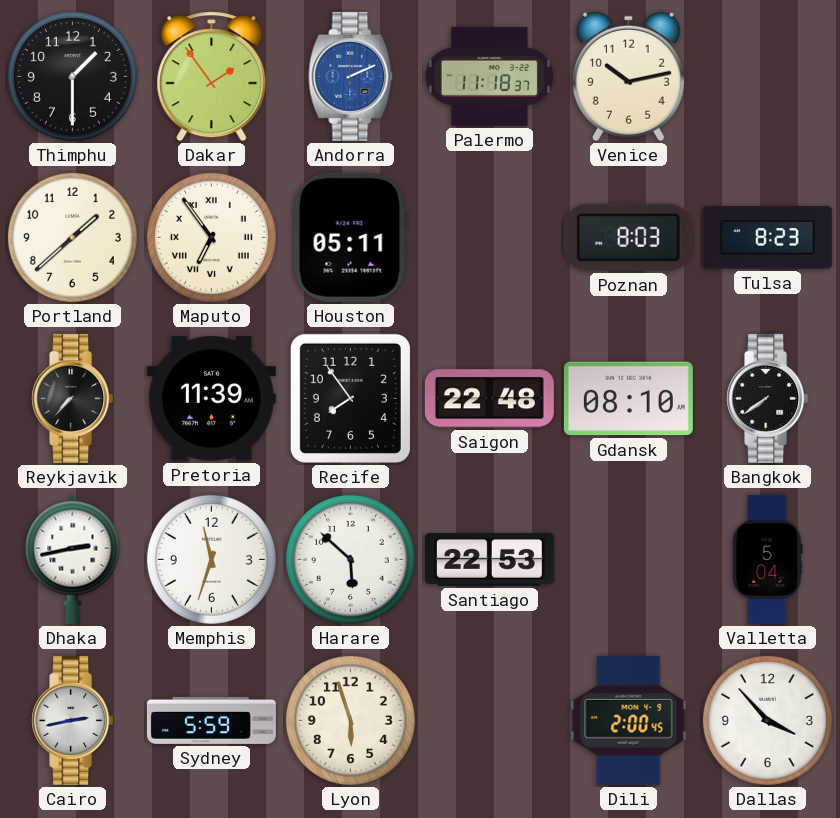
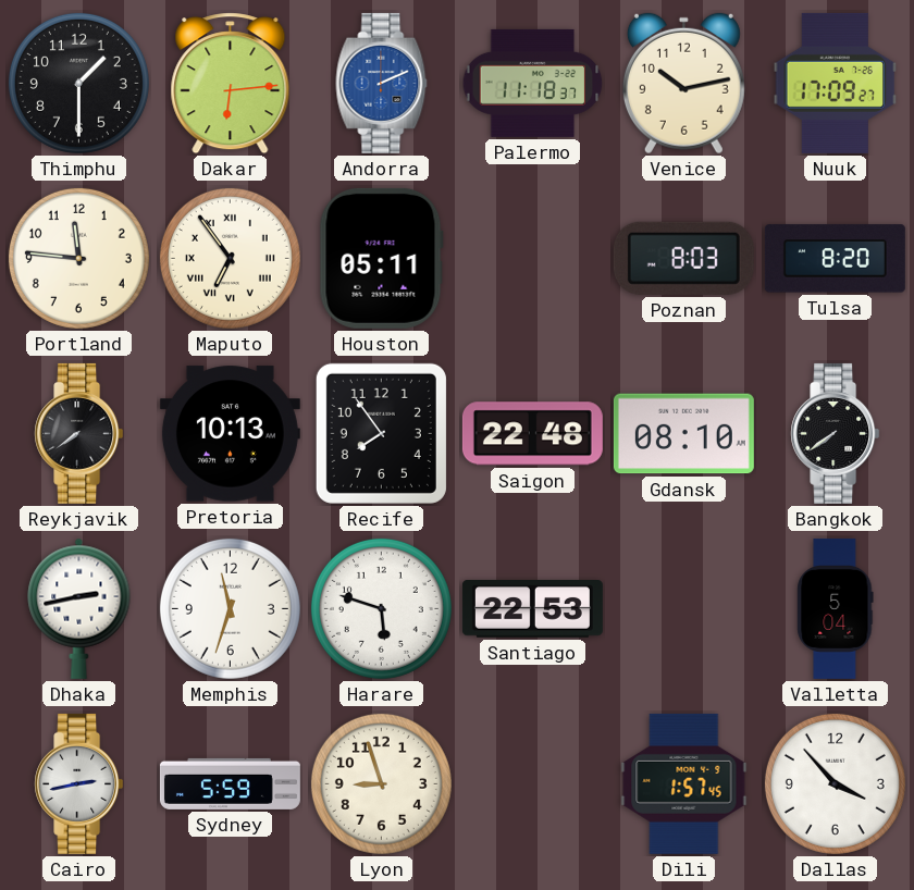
Dakar: 1:54 -> 6:14
Nuuk: none -> 17:09
Portland: 1:38 -> 11:46
Tulsa: 8:23 -> 8:20
Reykjavik: 7:37 -> 7:39
Pretoria: 11:39 -> 10:13
Harare: 5:52 -> 5:48
Lyon: 5:57 -> 8:57
Dili: 2:00 -> 1:57
